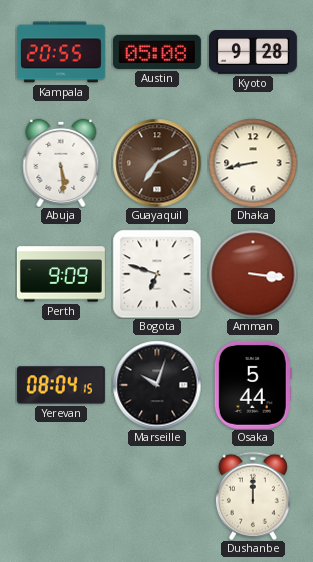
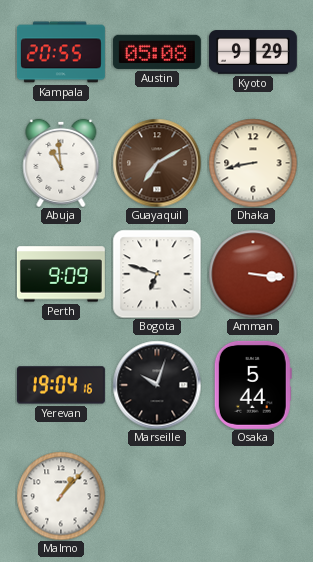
Kyoto: 9:28 -> 9:29
Abuja: 5:29 -> 10:59
Yerevan: 08:04 -> 19:04
Malmo: none -> 1:07
Dushanbe: 12:00 -> none
